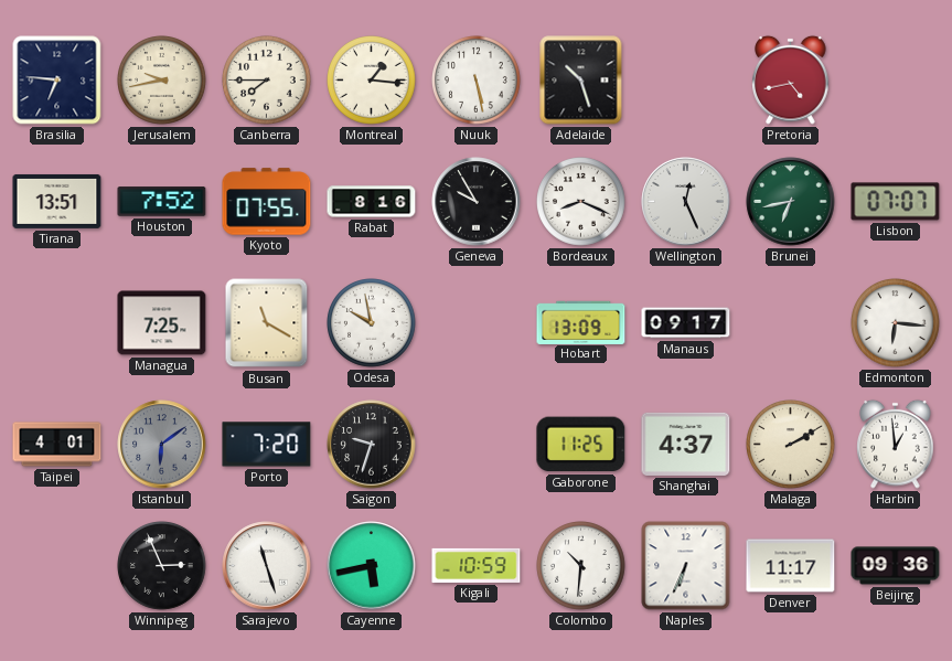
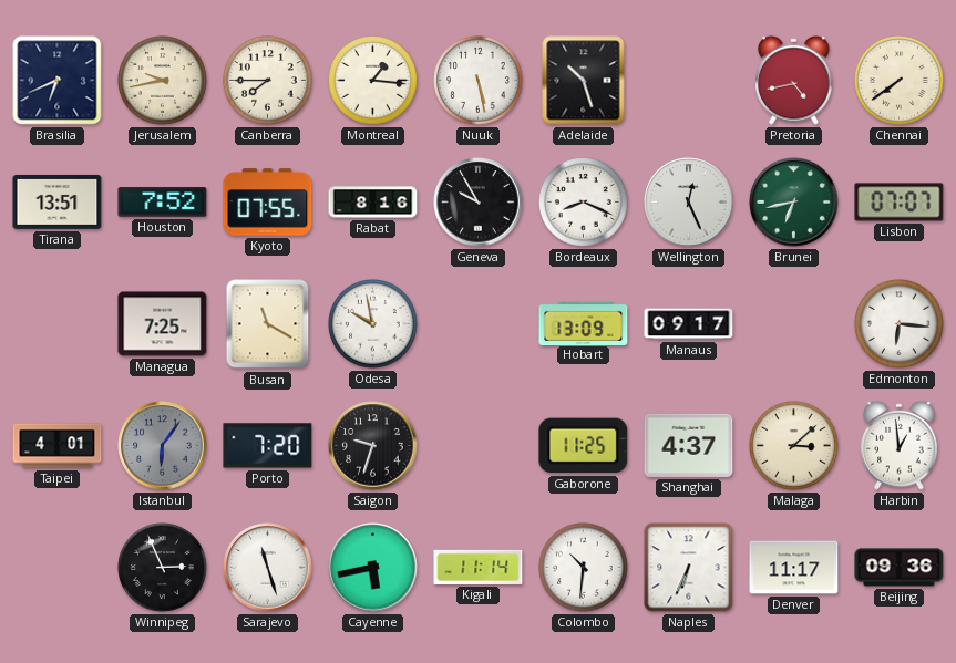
Brasilia: 6:46 -> 6:41
Chennai: none -> 7:39
Istanbul: 6:09 -> 6:06
Malaga: 2:10 -> 3:08
Kigali: 10:59 -> 11:14
